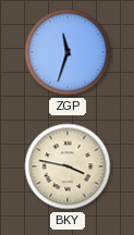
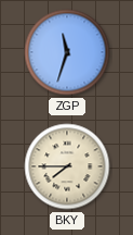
BKY: 3:47 -> 7:45
